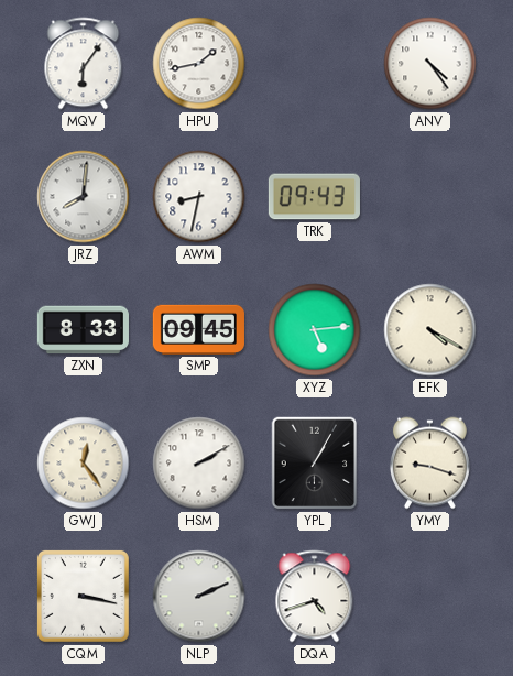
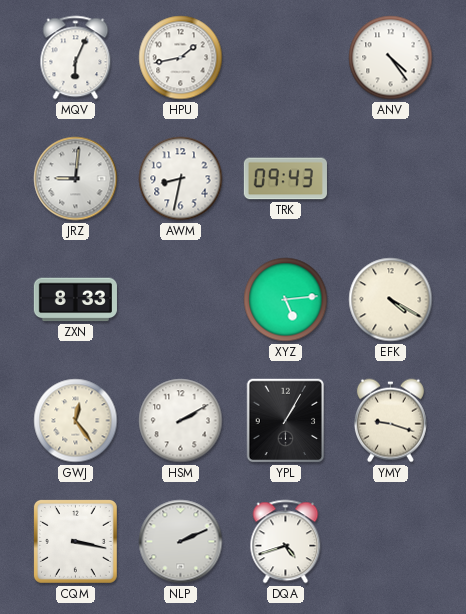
MQV: 6:06 -> 6:04
JRZ: 8:01 -> 9:01
SMP: 09:45 -> none
